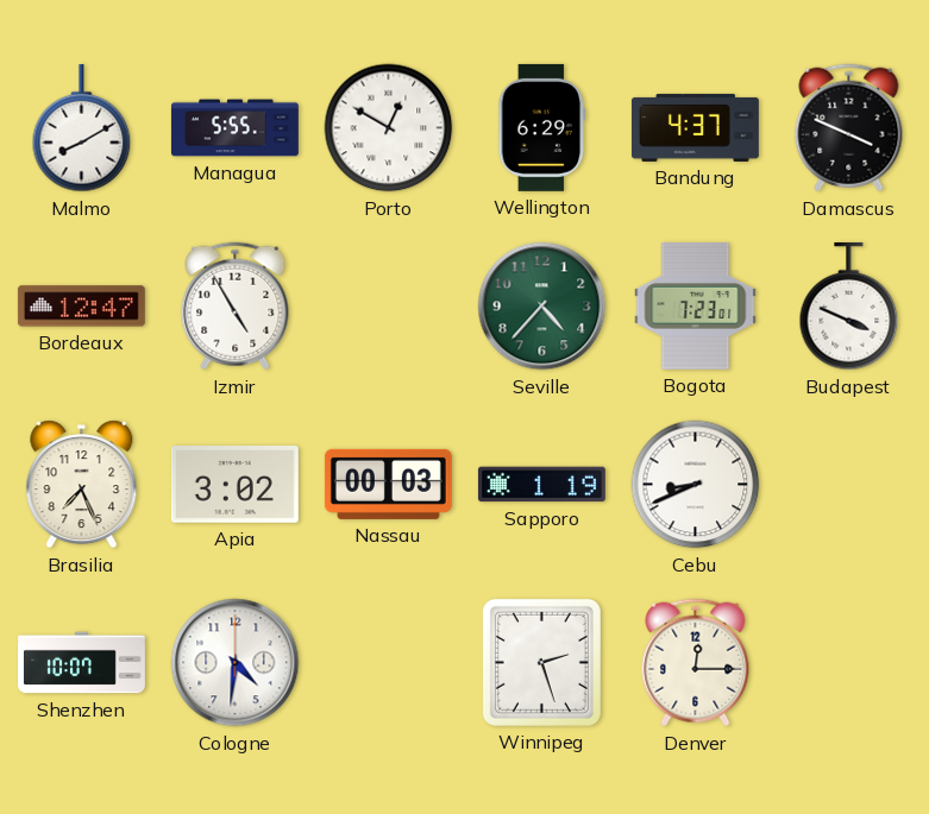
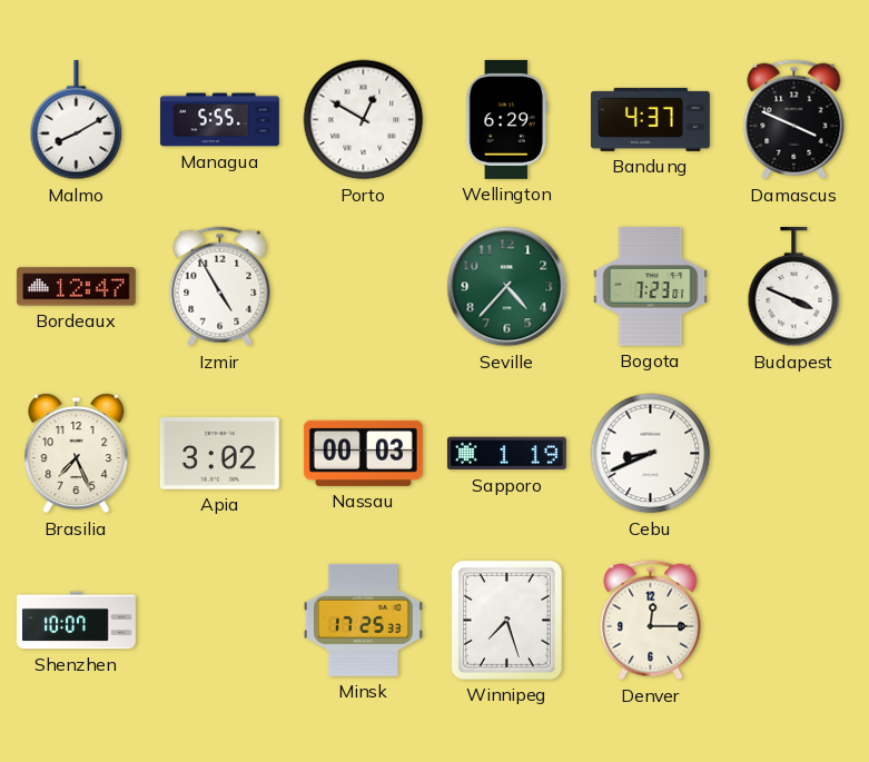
Cologne: 4:31 -> none
Minsk: none -> 17:25
Winnipeg: 2:27 -> 7:27
